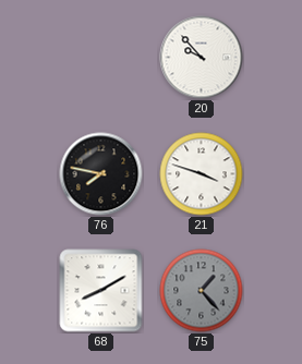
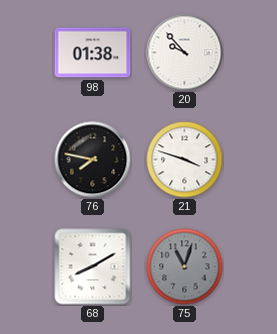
98: none -> 01:38
75: 1:23 -> 11:03
